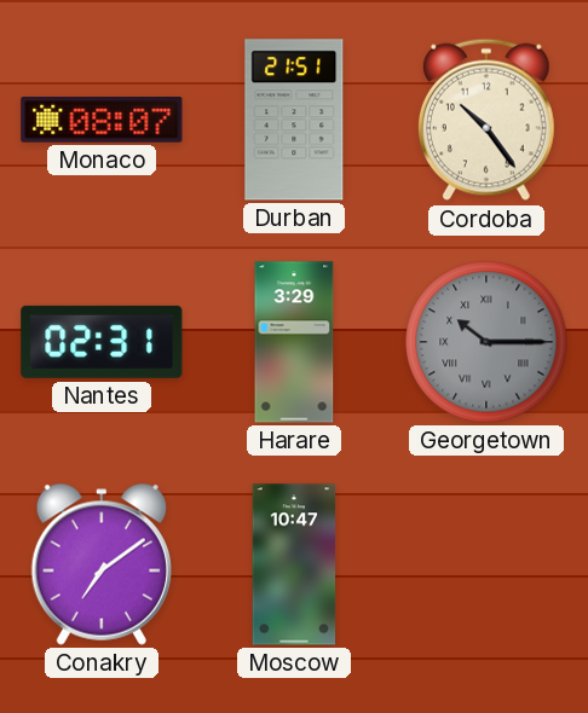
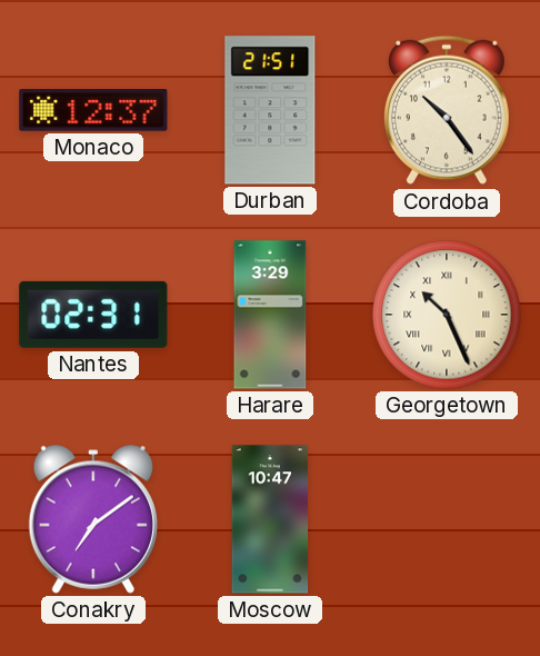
Monaco: 08:07 -> 12:37
Georgetown: 10:15 -> 10:26
Georgetown dial: grey -> cream
